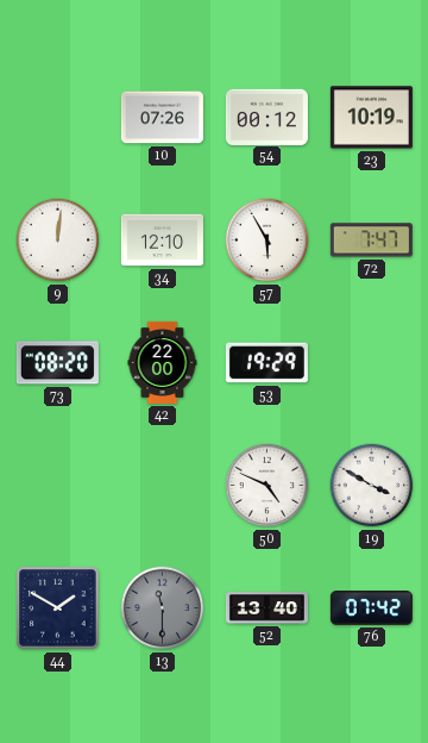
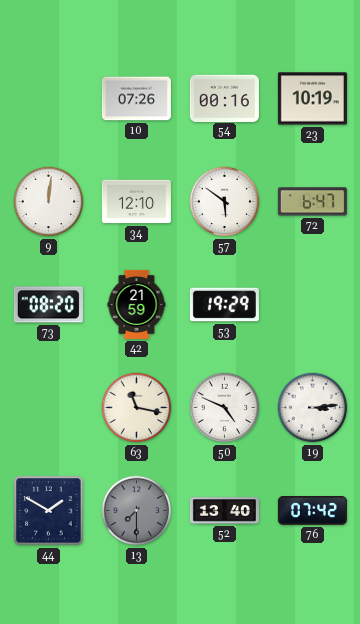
54: 00:12 -> 00:16
57: 5:55 -> 5:51
72: 7:47 -> 6:47
42: 22:00 -> 21:59
63: none -> 11:17
19: 3:50 -> 3:14
13: 11:30 -> 7:30
